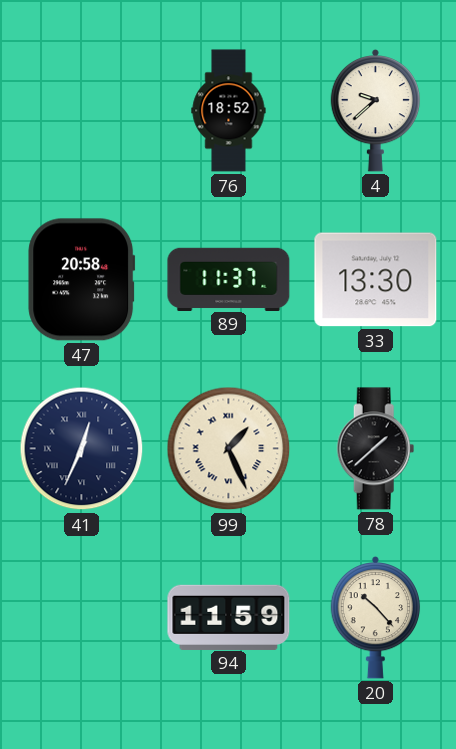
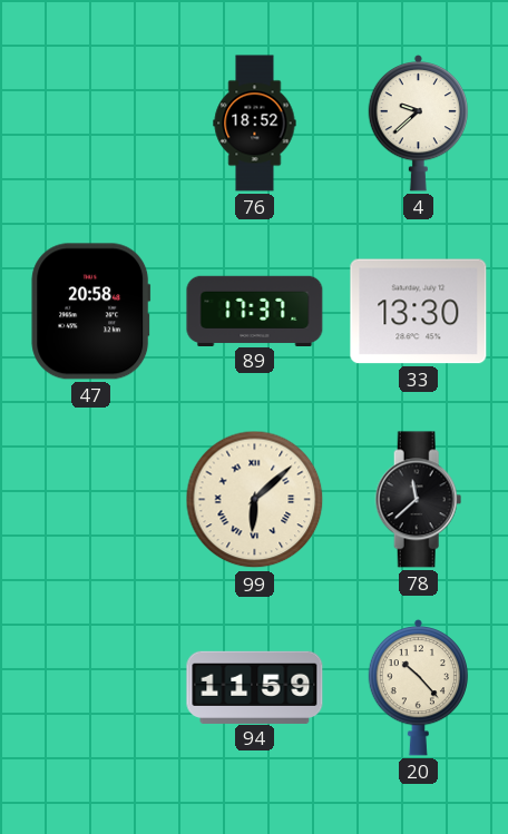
89: 11:37 -> 17:37
41: 12:34 -> none
99: 1:26 -> 6:08
78: 1:38 -> 11:38
